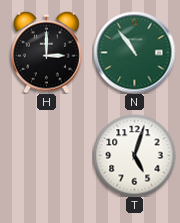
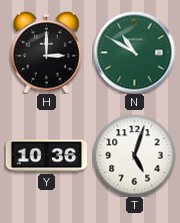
N: 10:54 -> 10:50
Y: none -> 10:36
